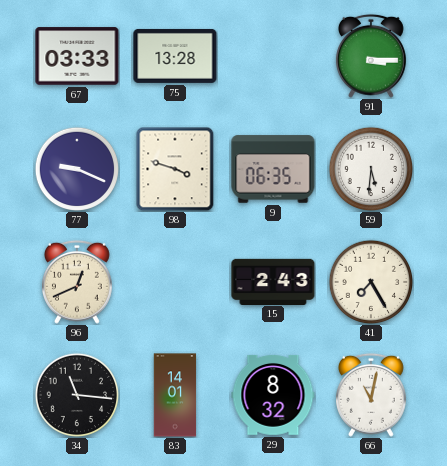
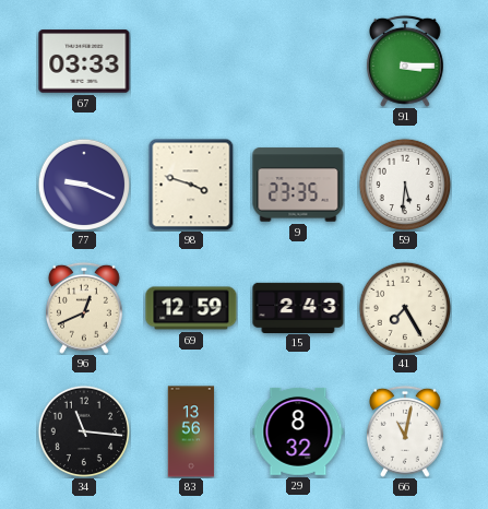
75: 13:28 -> none
9: 06:35 -> 23:35
69: none -> 12:59
83: 14:01 -> 13:56
